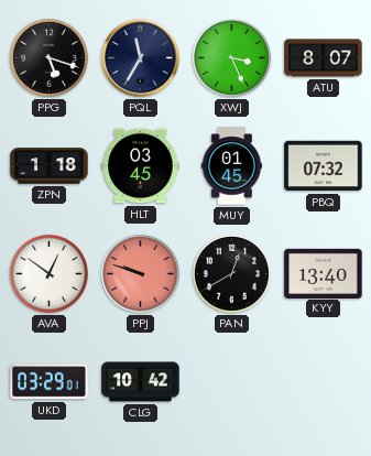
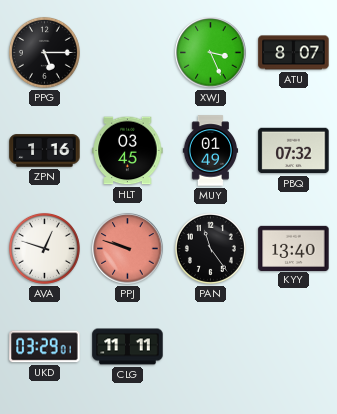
PPG: 5:18 -> 5:15
PQL: 11:35 -> none
ZPN: 1:18 -> 1:16
MUY: 01:45 -> 01:49
AVA: 12:51 -> 12:48
PAN: 12:40 -> 11:24
CLG: 10:42 -> 11:11
